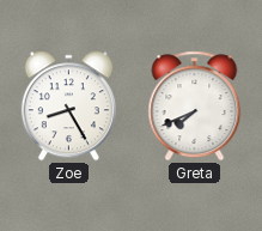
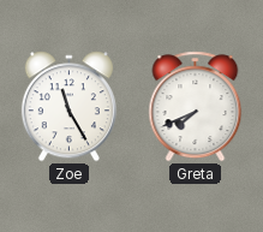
Zoe: 8:25 -> 11:25
